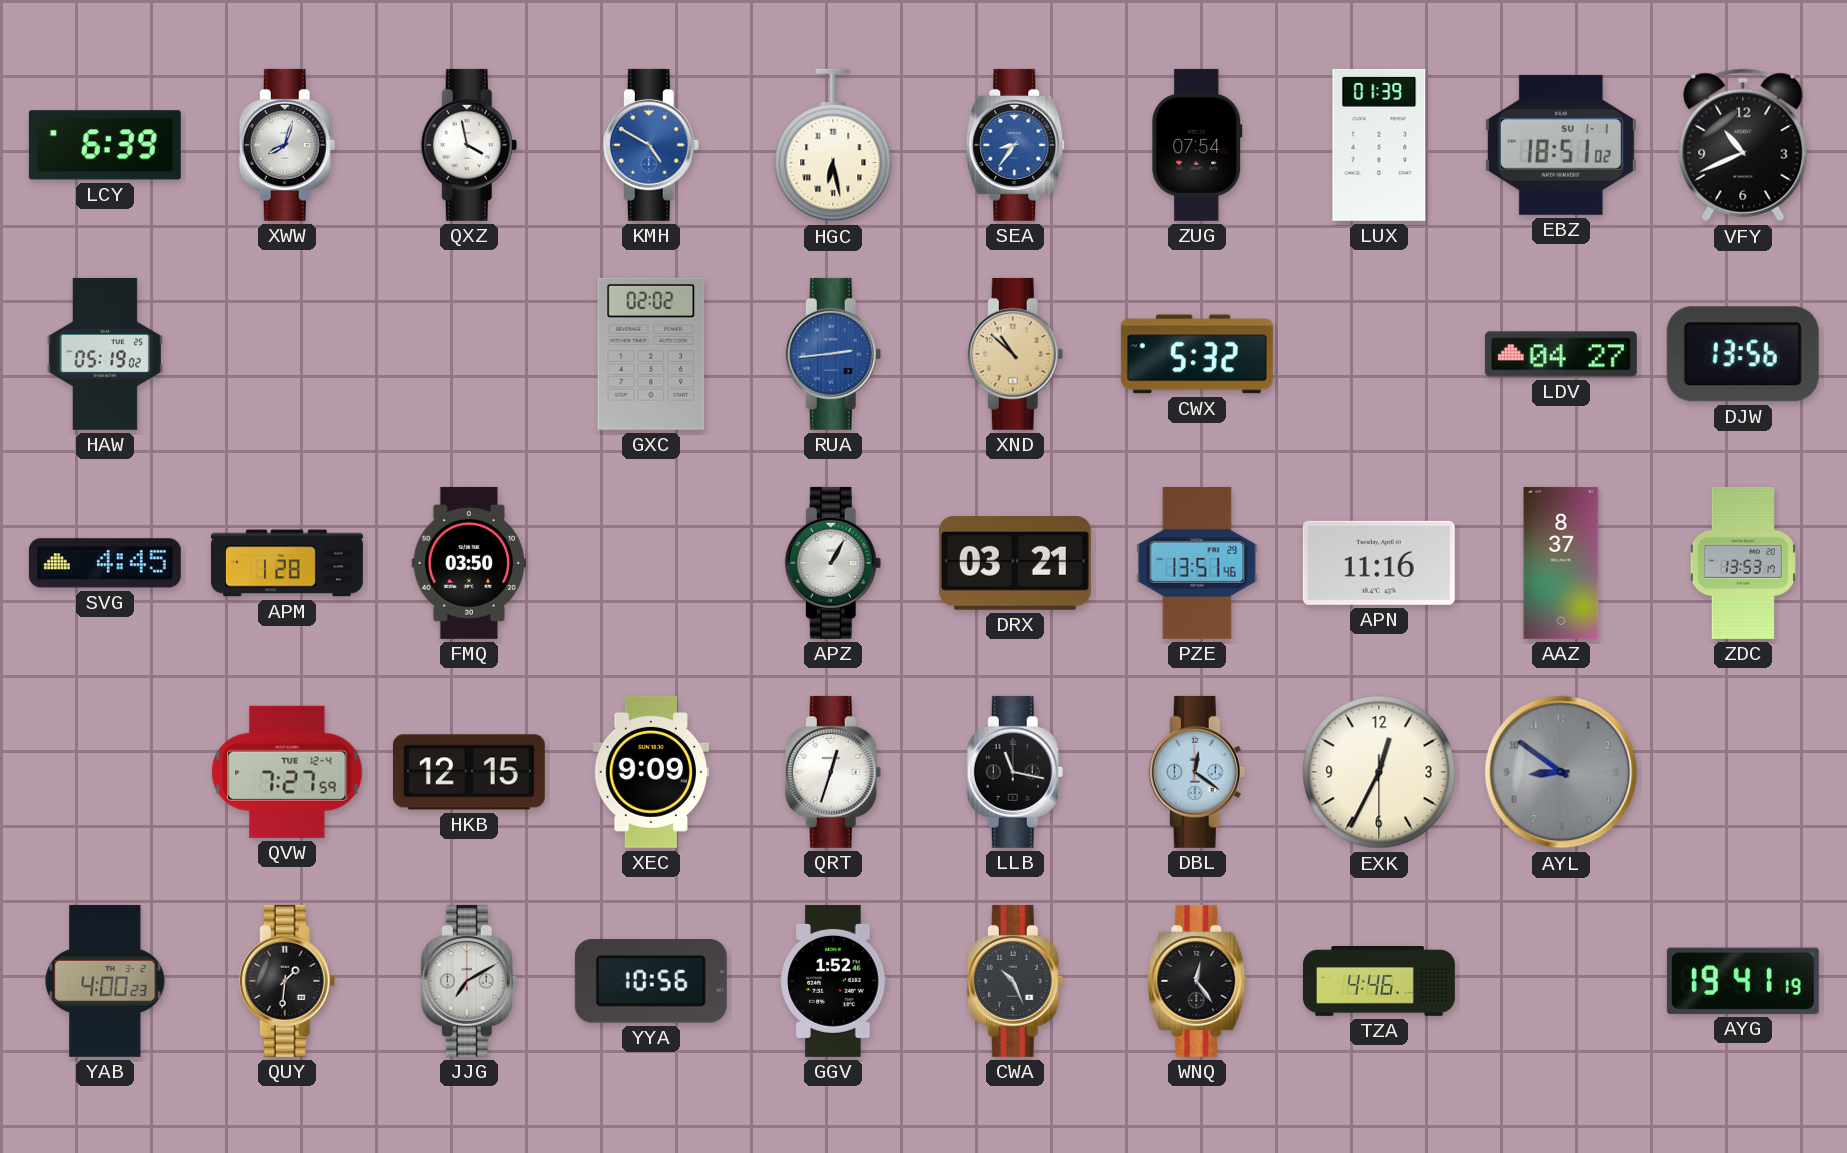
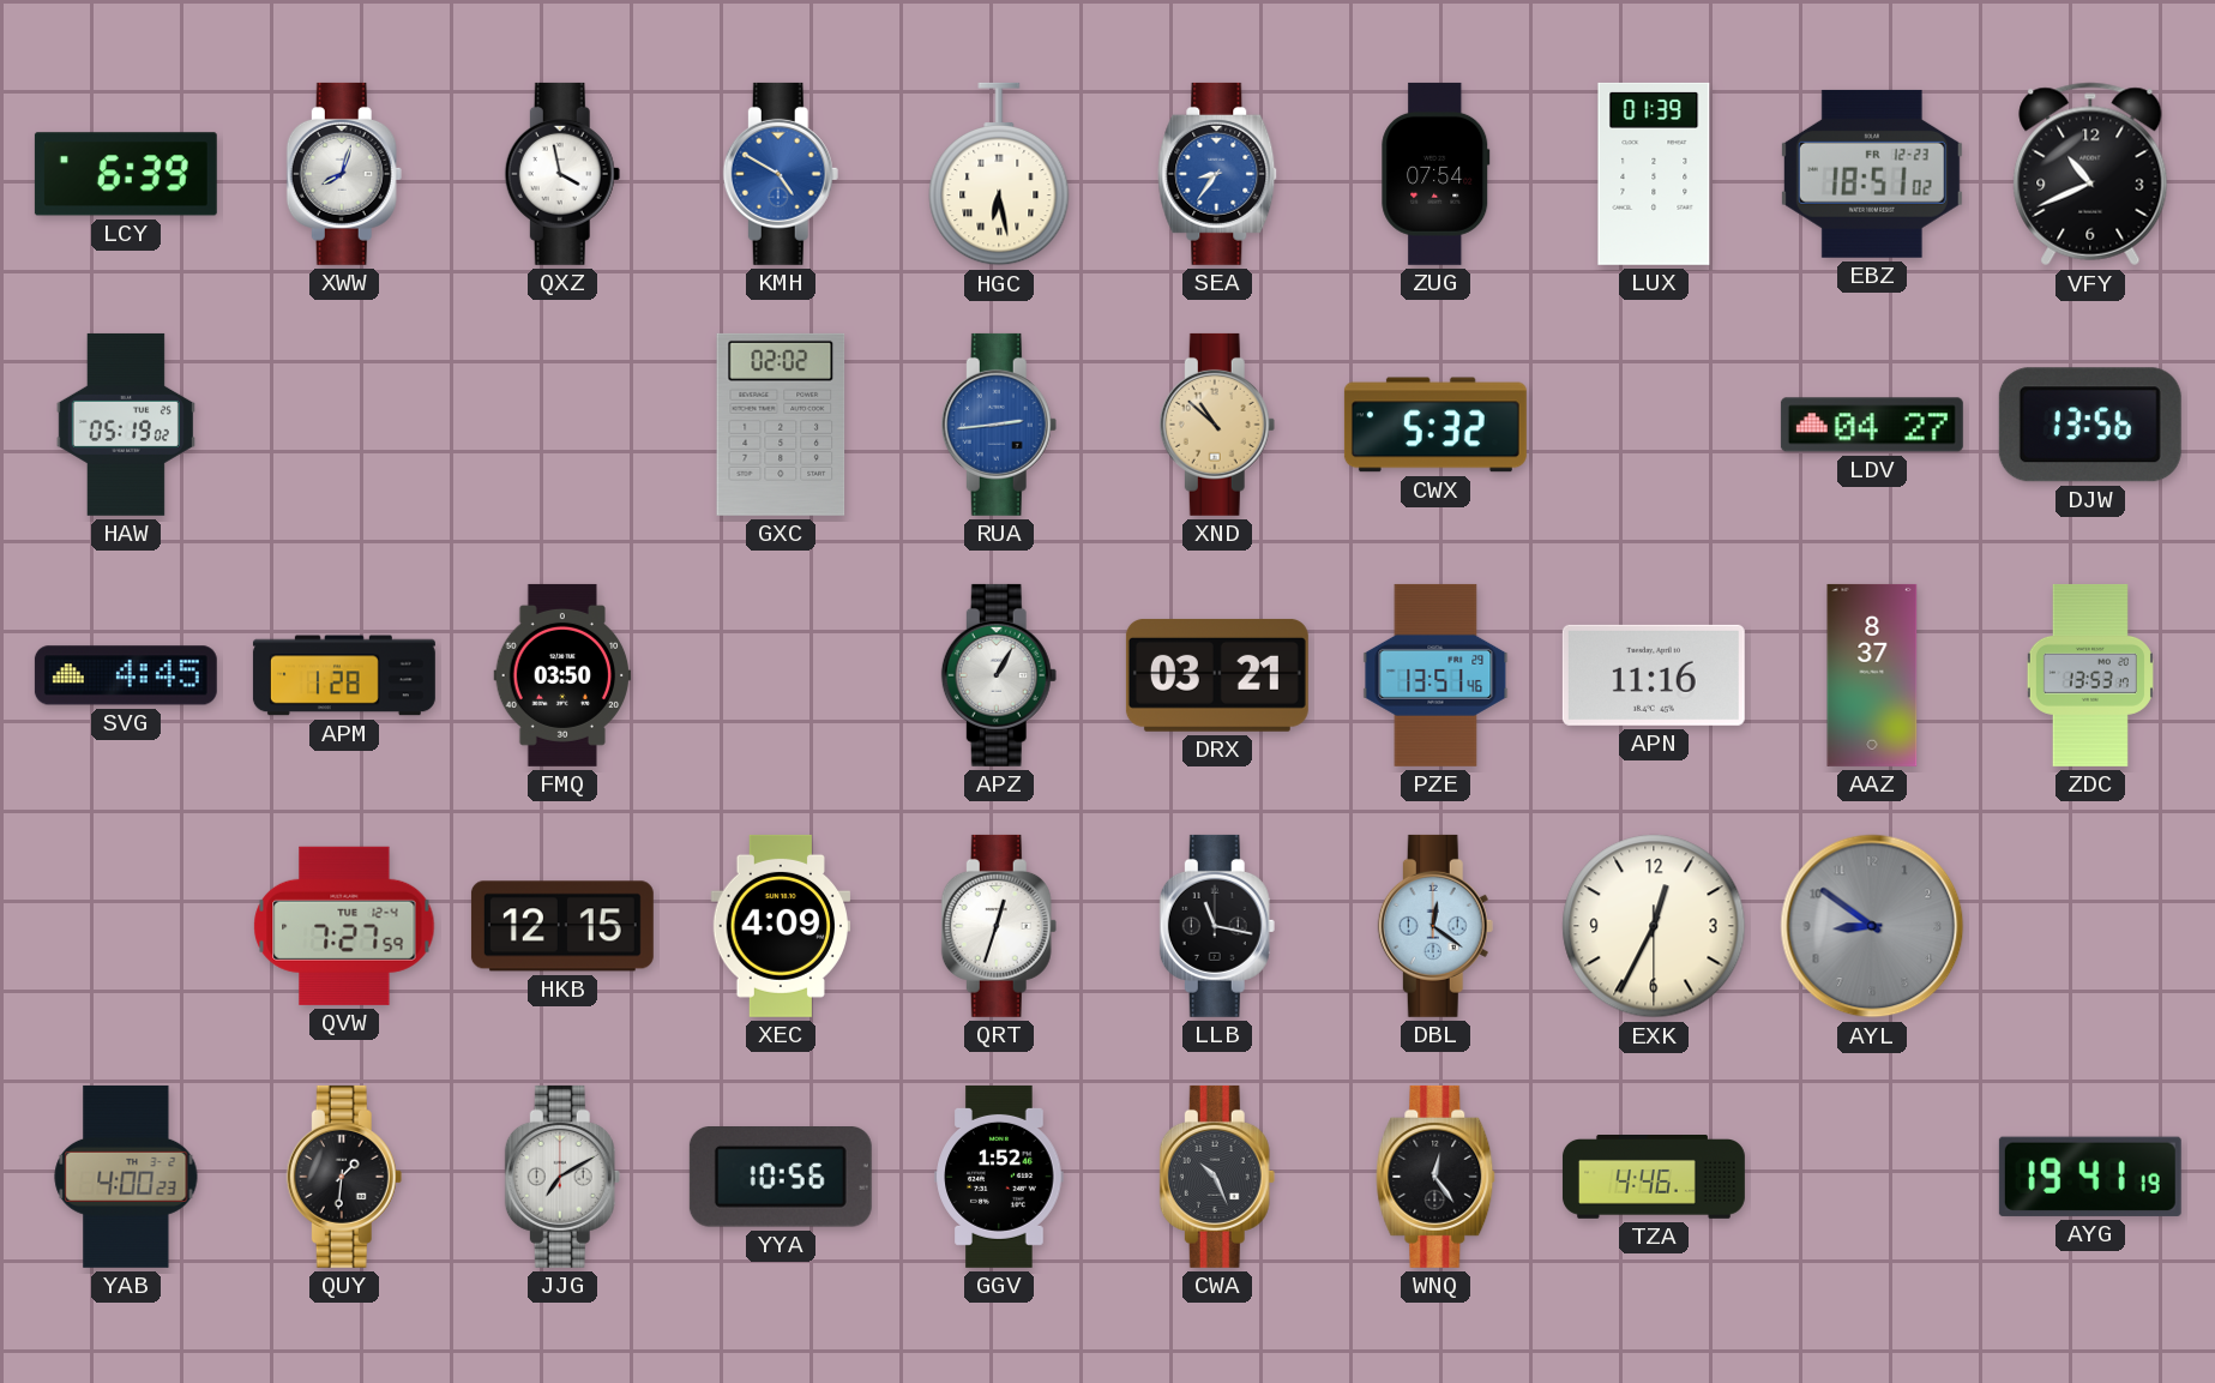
EBZ date: SU 1-1 -> FR 12-23
XEC: 9:09 -> 4:09
